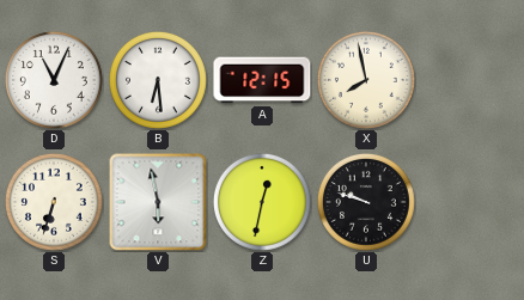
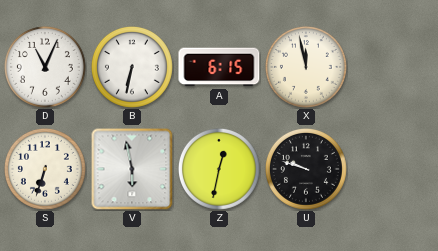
B: 6:29 -> 6:32
A: 12:15 -> 6:15
X: 7:58 -> 11:58
